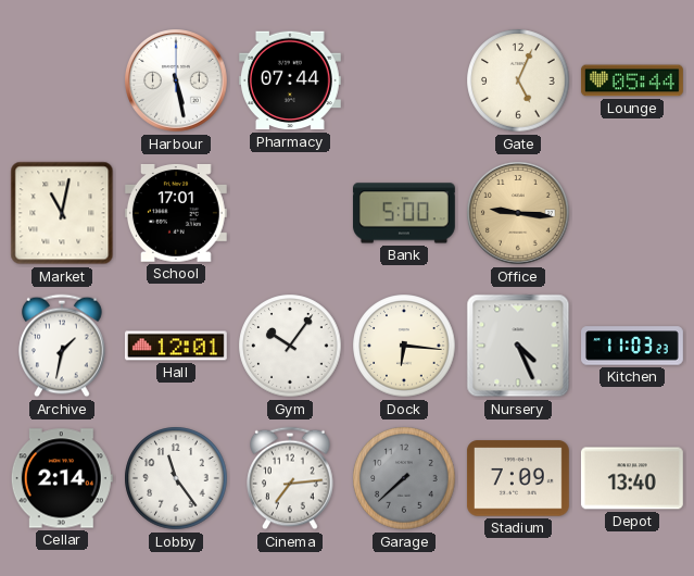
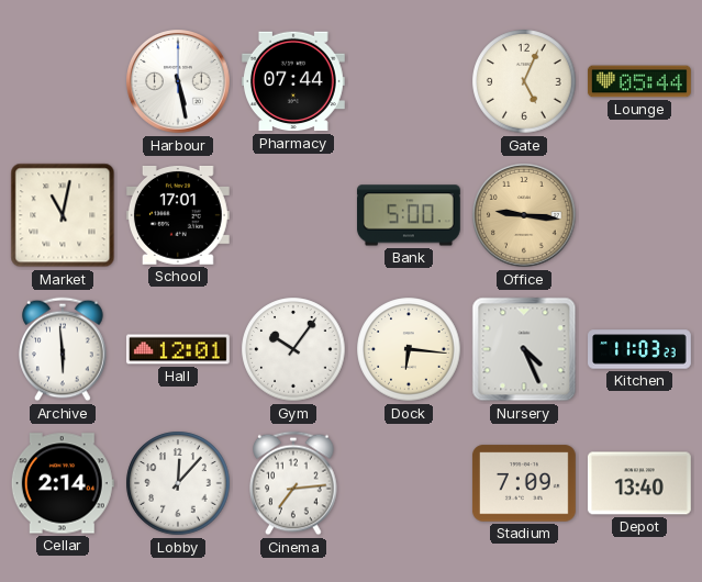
Archive: 1:32 -> 5:59
Lobby: 11:24 -> 12:07
Garage: 7:38 -> none
